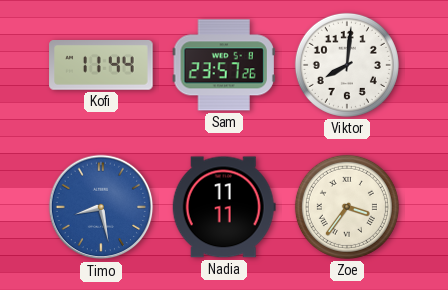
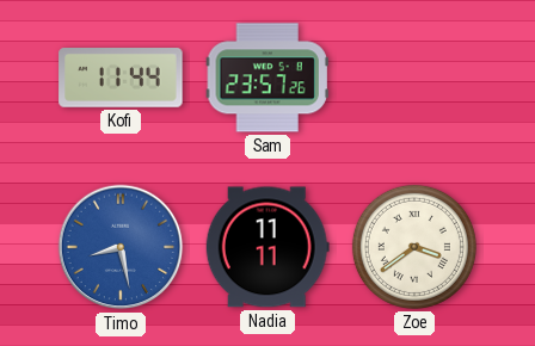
Viktor: 8:01 -> none
Zoe: 3:36 -> 3:39
